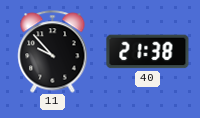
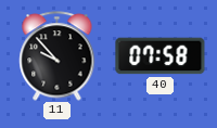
40: 21:38 -> 07:58
